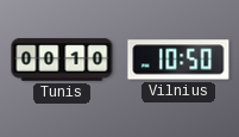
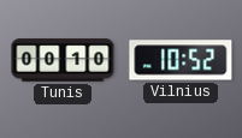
Vilnius: 10:50 -> 10:52
